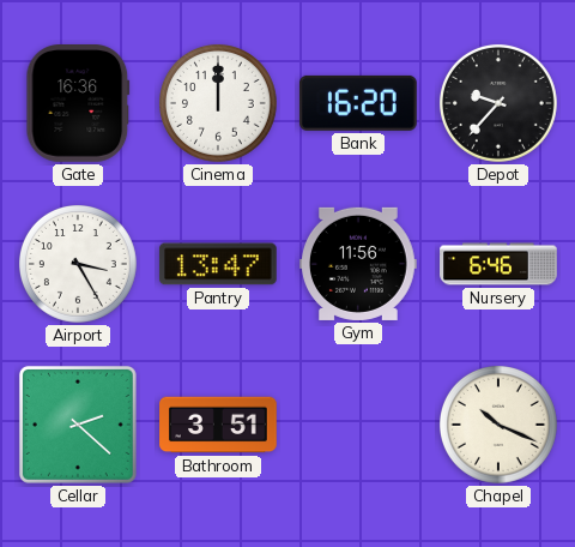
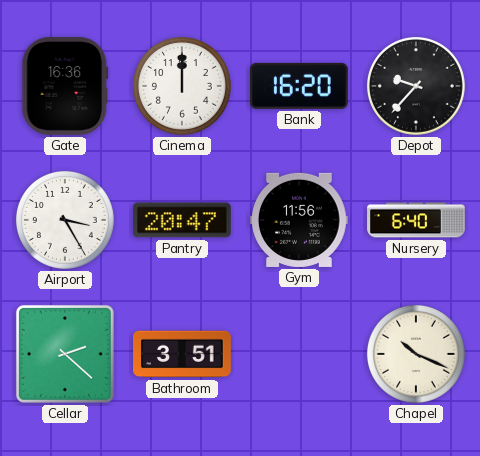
Pantry: 13:47 -> 20:47
Nursery: 6:46 -> 6:40
